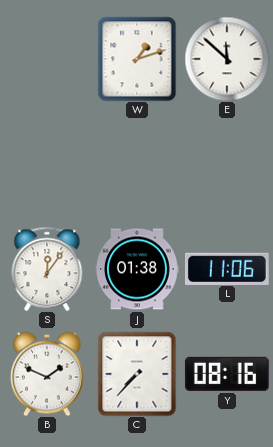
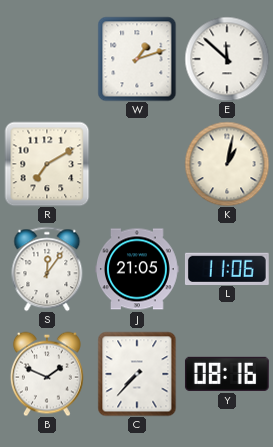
R: none -> 7:10
K: none -> 1:02
J: 01:38 -> 21:05
